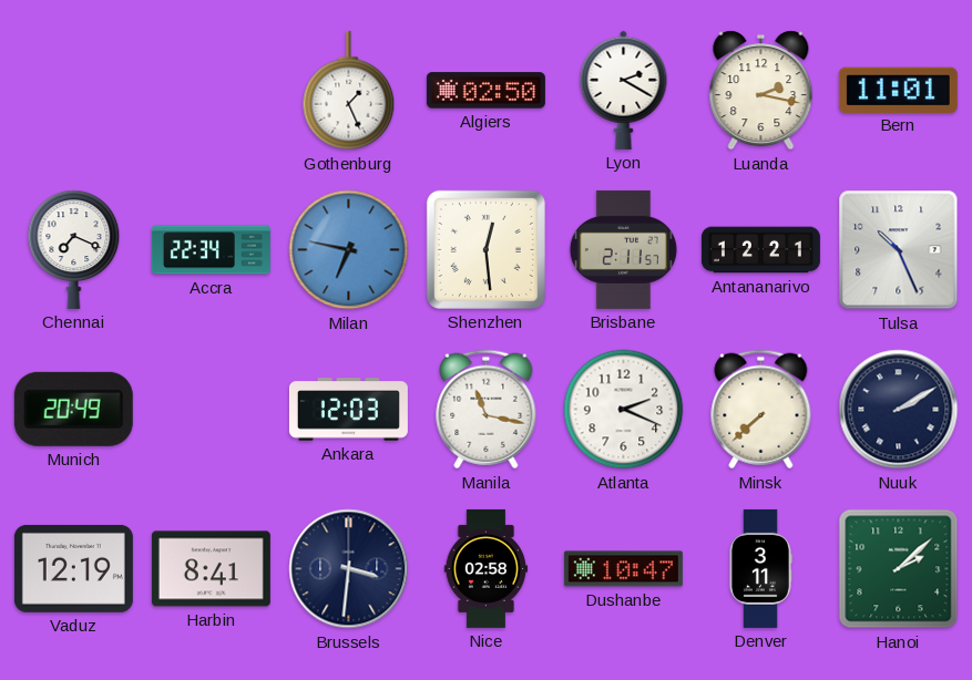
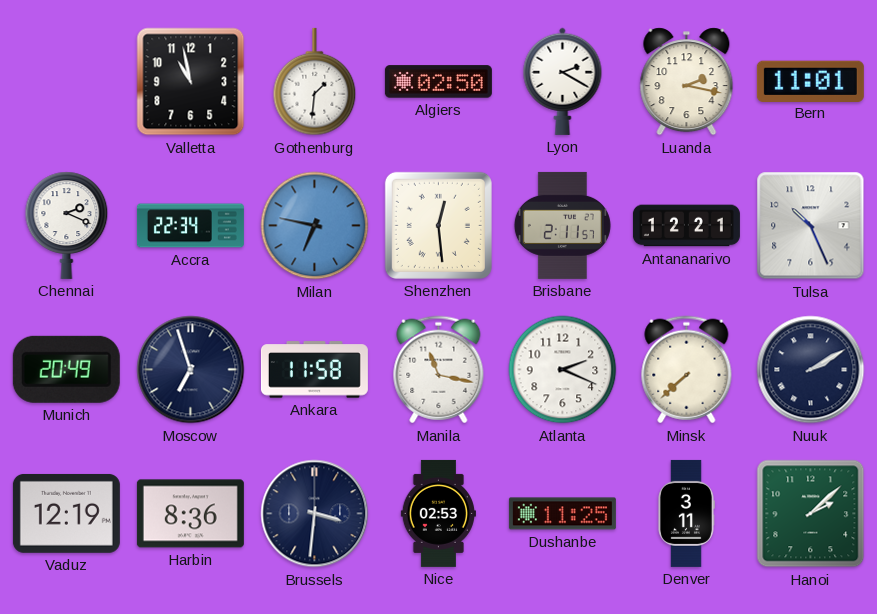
Valletta: none -> 10:58
Gothenburg: 1:26 -> 1:31
Chennai: 7:19 -> 2:19
Moscow: none -> 6:57
Ankara: 12:03 -> 11:58
Harbin: 8:41 -> 8:36
Nice: 02:58 -> 02:53
Dushanbe: 10:47 -> 11:25
